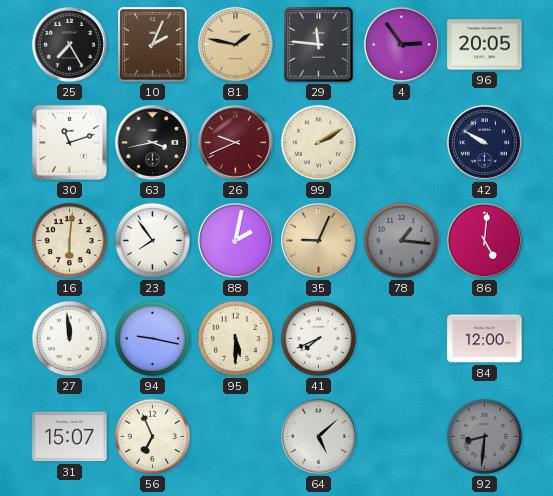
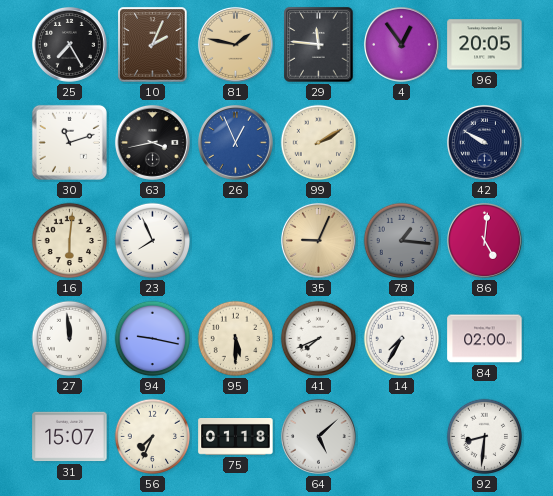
4: 2:54 -> 12:54
26: 9:41 -> 12:56
26 dial: burgundy -> blue
23: 7:54 -> 7:56
88: 2:02 -> none
14: none -> 7:35
84: 12:00 -> 02:00
56: 6:56 -> 7:34
75: none -> 01:18
92 dial: grey -> white
